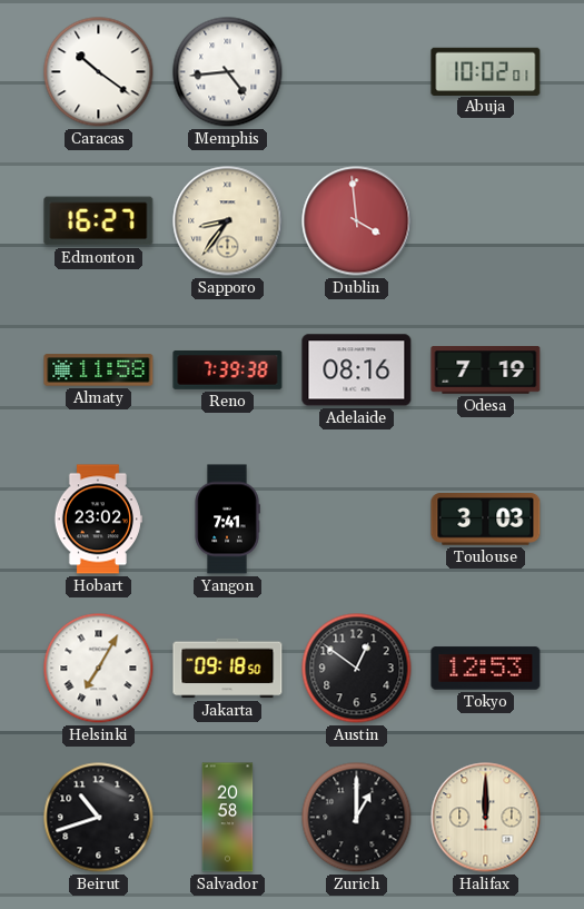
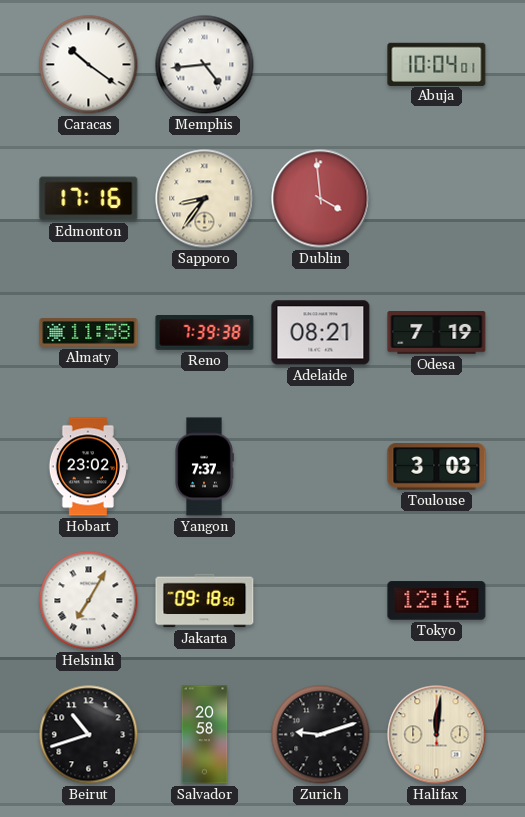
Abuja: 10:02 -> 10:04
Edmonton: 16:27 -> 17:16
Adelaide: 08:16 -> 08:21
Yangon: 7:41 -> 7:37
Austin: 12:51 -> none
Tokyo: 12:53 -> 12:16
Zurich: 1:00 -> 9:12
Halifax: 12:00 -> 12:01
